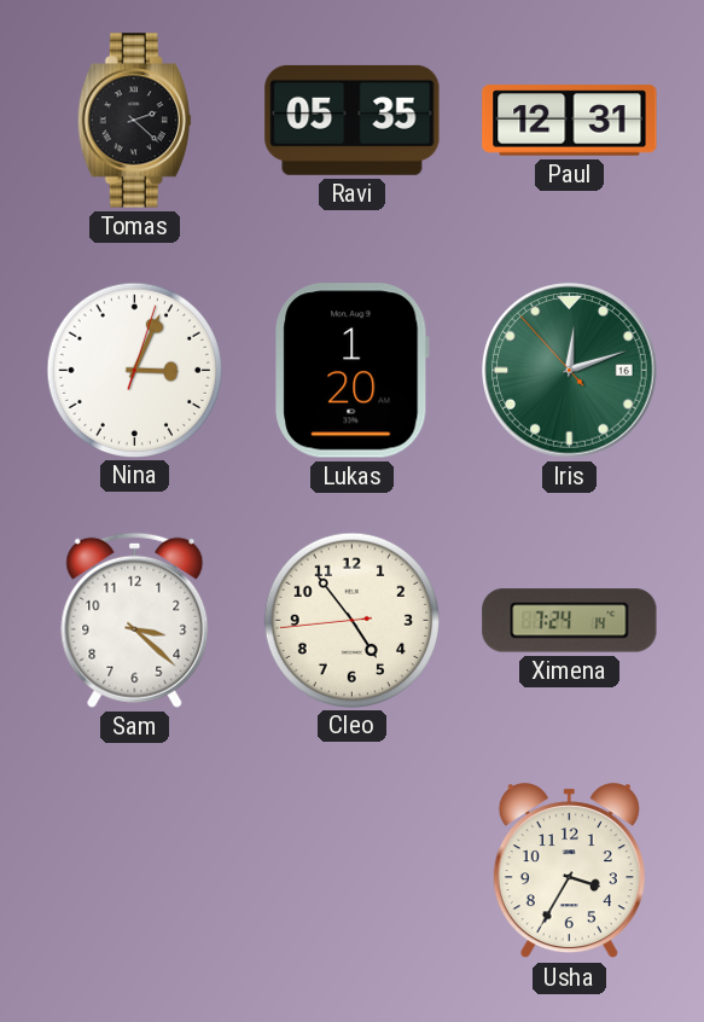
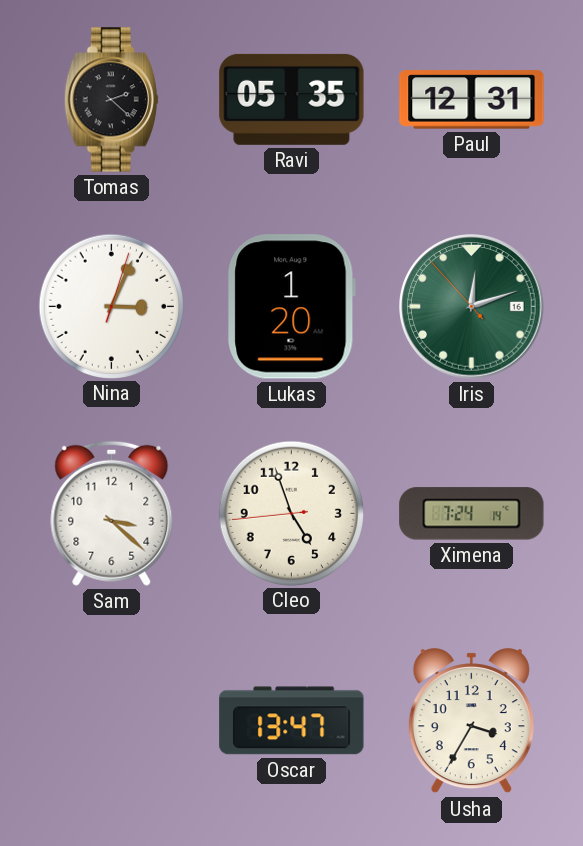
Cleo: 4:53 -> 4:56
Oscar: none -> 13:47
